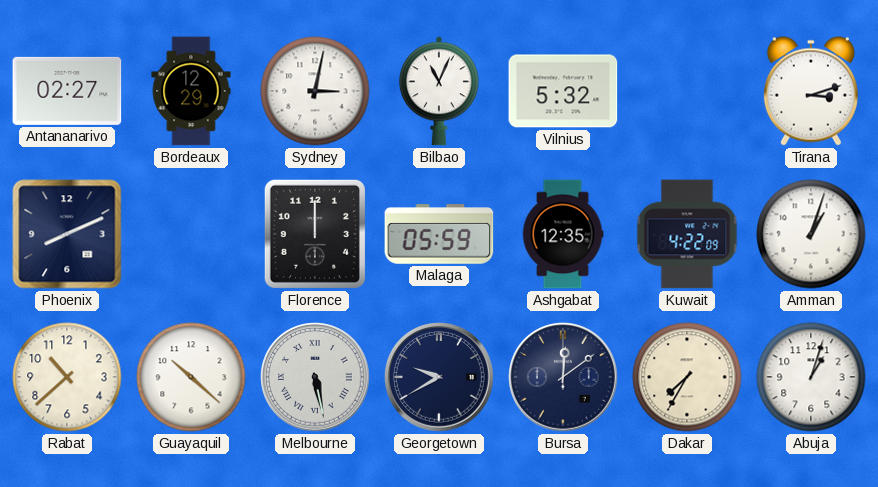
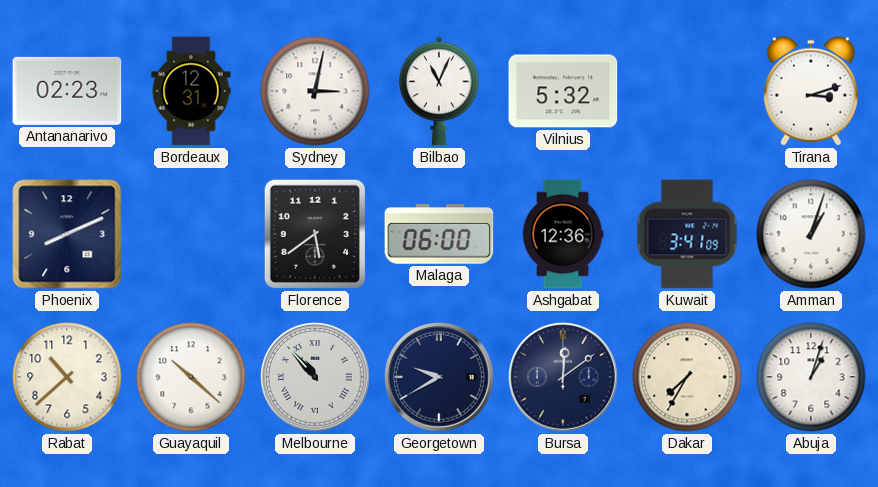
Antananarivo: 02:27 -> 02:23
Bordeaux: 12:29 -> 12:31
Florence: 12:00 -> 5:39
Malaga: 05:59 -> 06:00
Ashgabat: 12:35 -> 12:36
Kuwait: 4:22 -> 3:41
Melbourne: 5:28 -> 10:53
